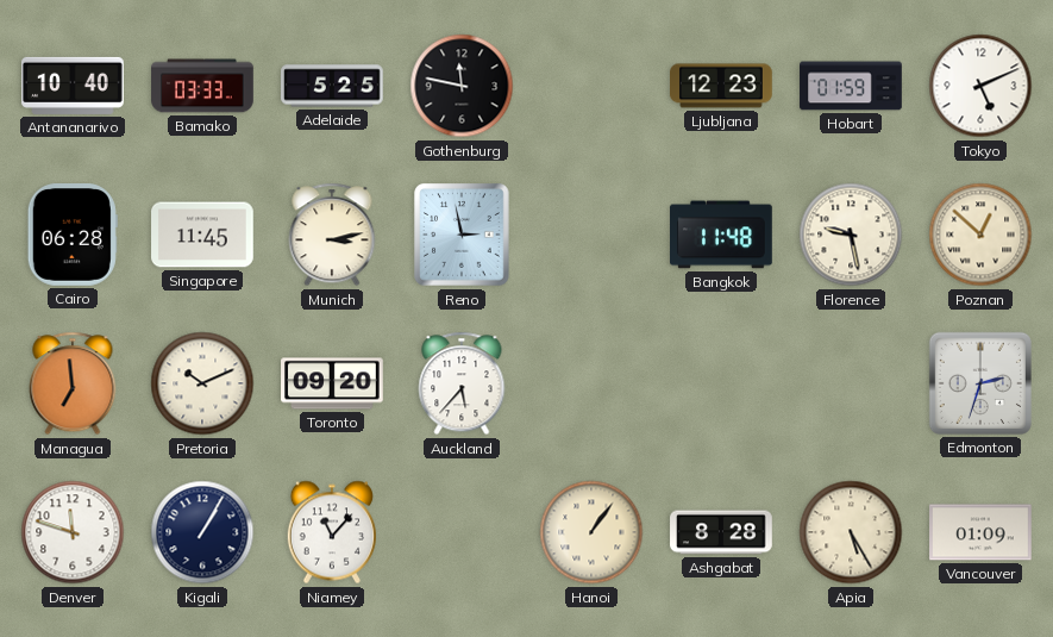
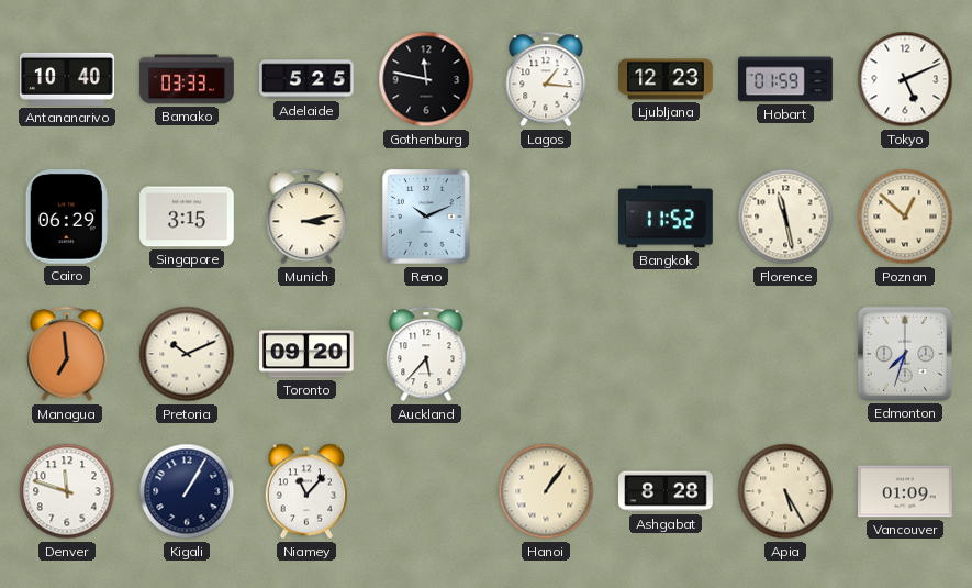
Lagos: none -> 1:16
Cairo: 06:28 -> 06:29
Singapore: 11:45 -> 3:15
Reno: 2:58 -> 10:11
Bangkok: 11:48 -> 11:52
Florence: 9:28 -> 11:28
Edmonton: 2:33 -> 7:33
